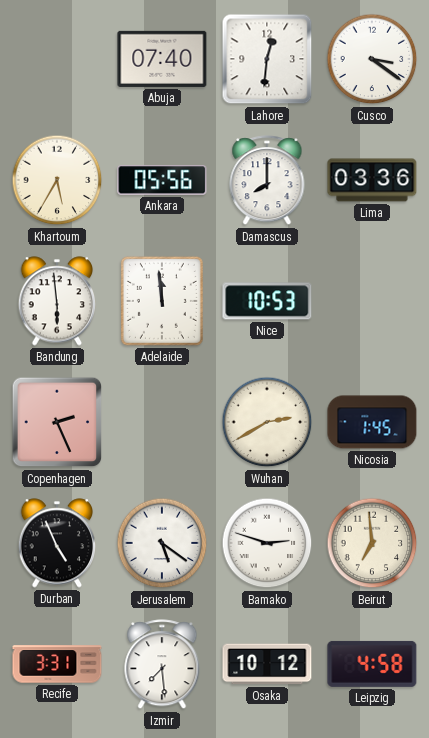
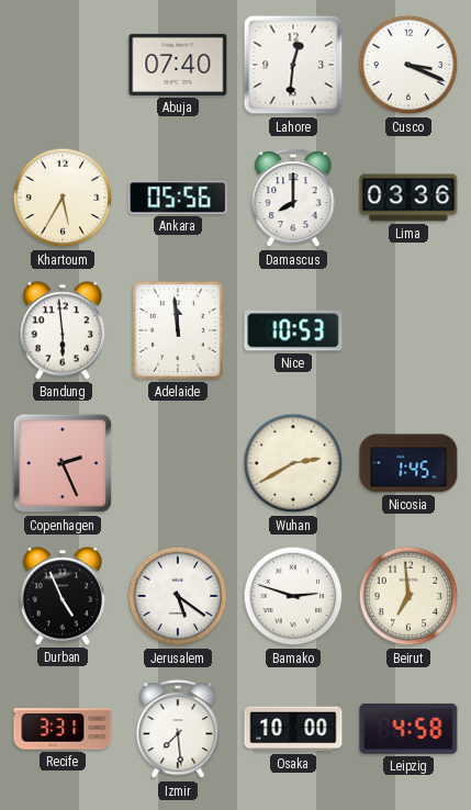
Cusco: 3:21 -> 3:19
Osaka: 10:12 -> 10:00
